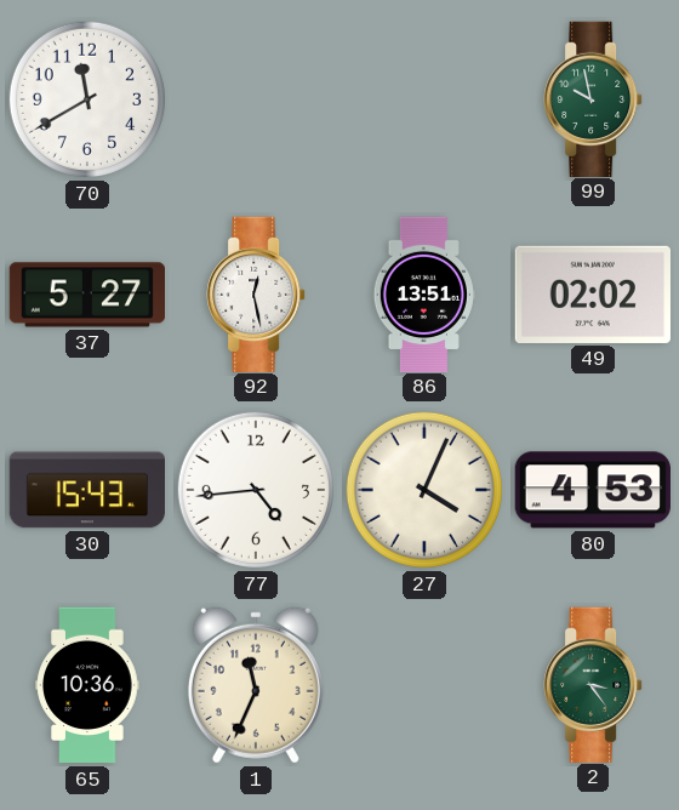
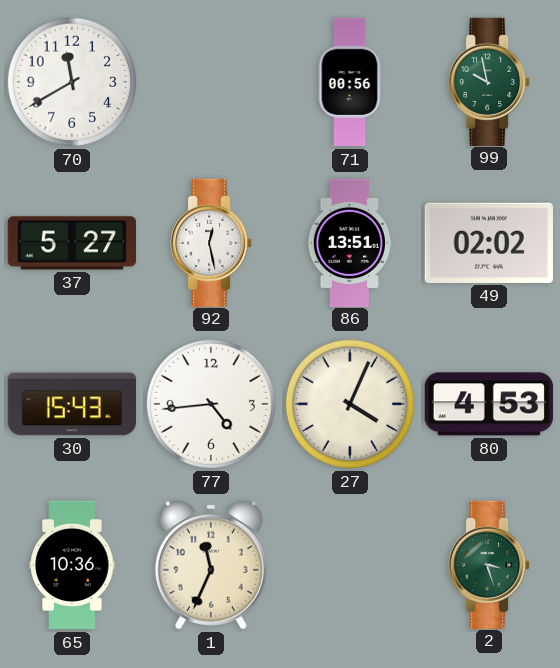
71: none -> 00:56
2: 3:24 -> 3:27
